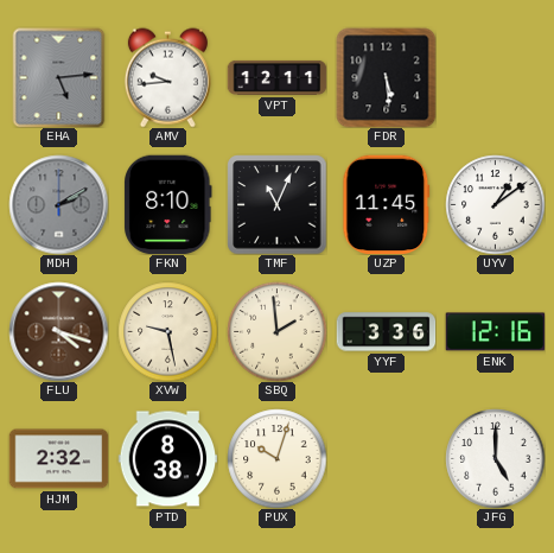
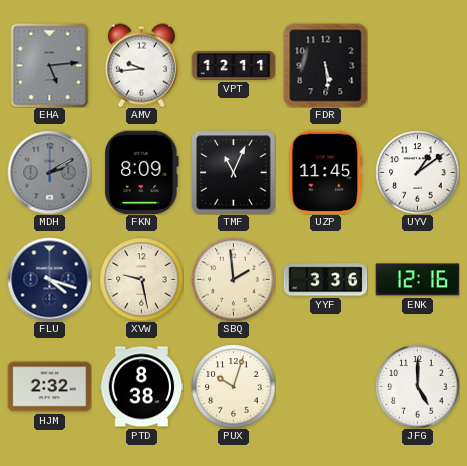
FKN: 8:10 -> 8:09
FLU dial: brown -> navy
